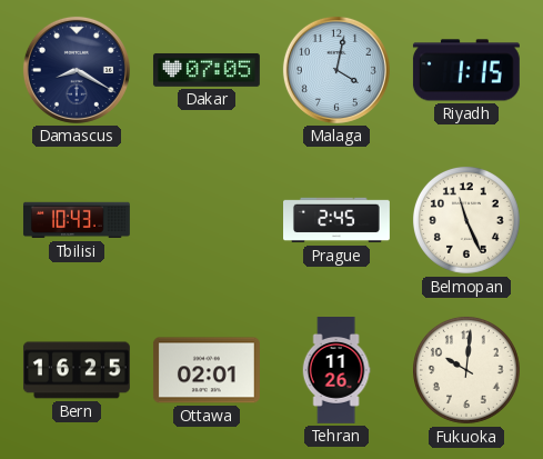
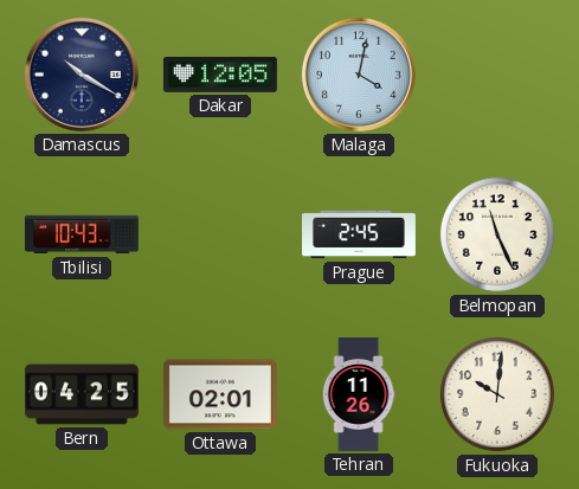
Damascus: 8:20 -> 10:20
Dakar: 07:05 -> 12:05
Riyadh: 1:15 -> none
Bern: 16:25 -> 04:25
